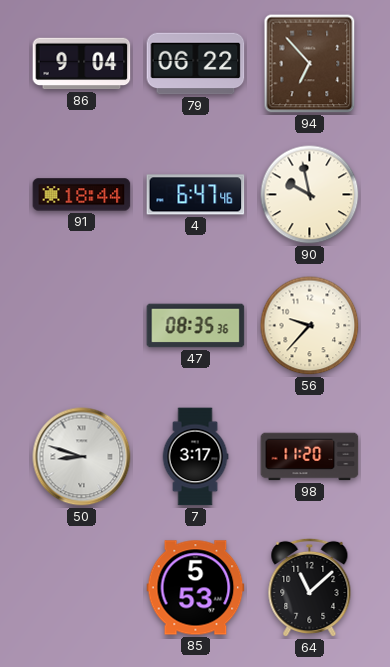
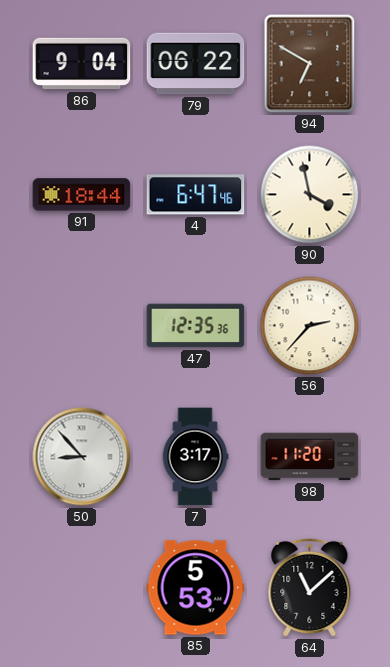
94: 6:53 -> 6:50
90: 9:58 -> 3:58
47: 08:35 -> 12:35
56: 9:37 -> 2:37
50: 8:48 -> 8:53
